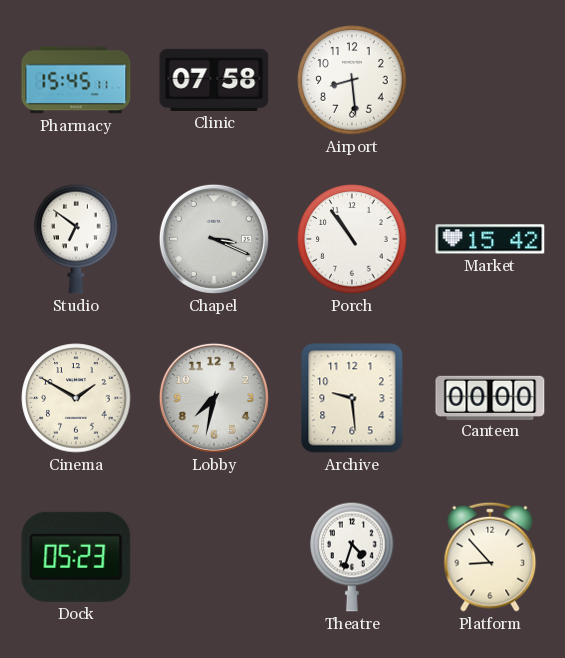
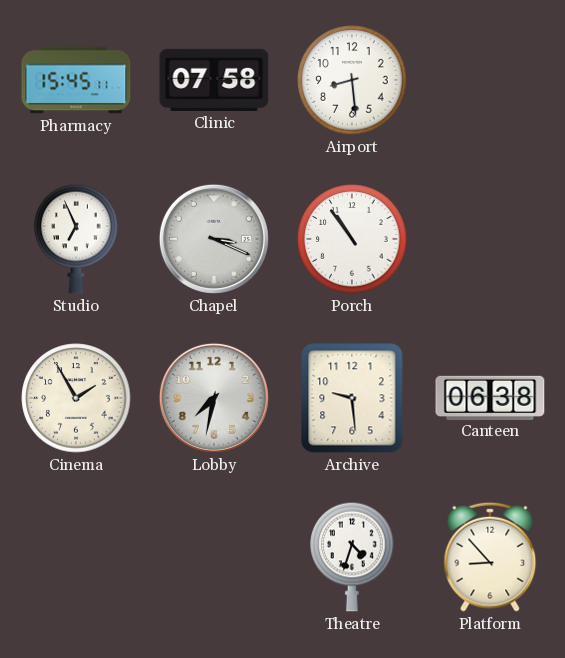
Studio: 6:51 -> 6:56
Market: 15:42 -> none
Cinema: 1:50 -> 1:55
Canteen: 00:00 -> 06:38
Dock: 05:23 -> none
